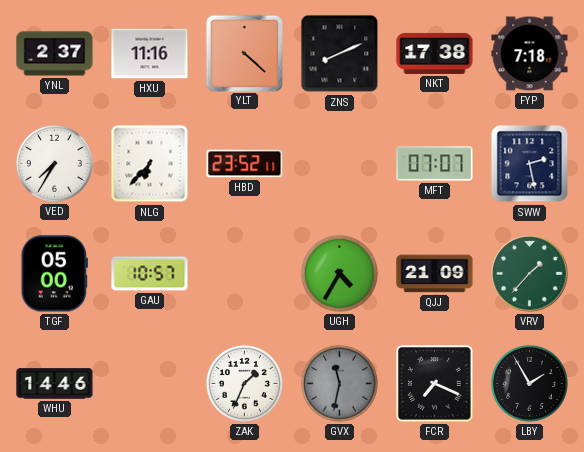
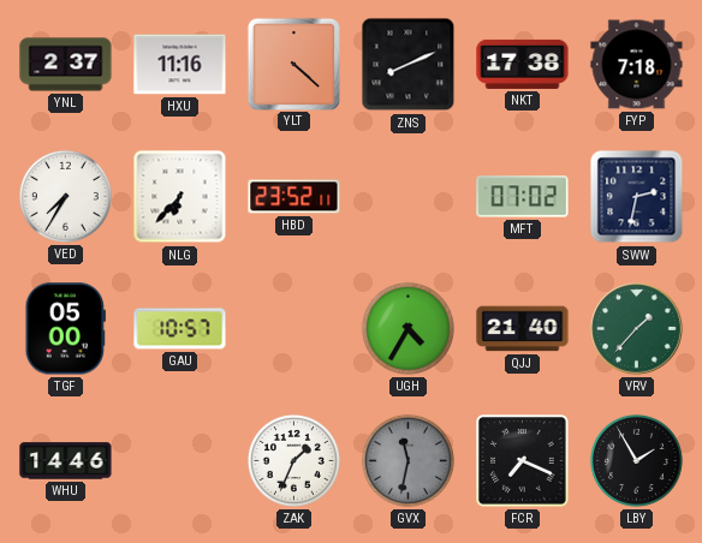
MFT: 07:07 -> 07:02
SWW: 2:28 -> 2:32
QJJ: 21:09 -> 21:40
